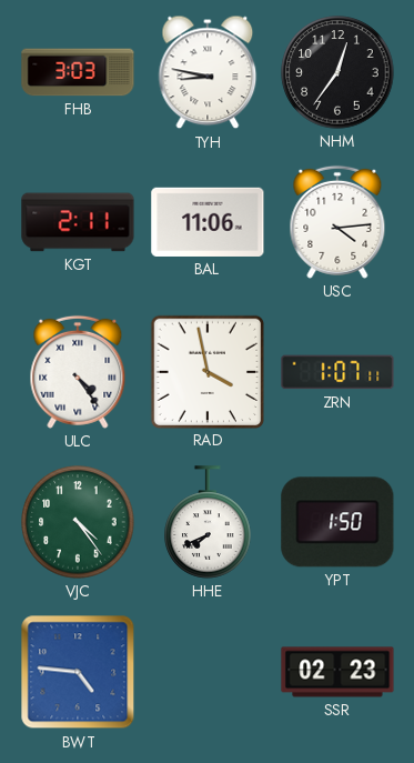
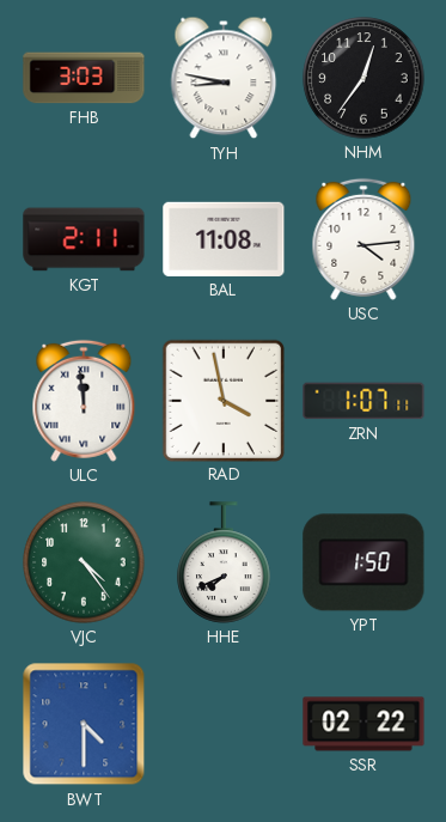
BAL: 11:06 -> 11:08
ULC: 4:24 -> 11:59
BWT: 4:46 -> 4:30
SSR: 02:23 -> 02:22
